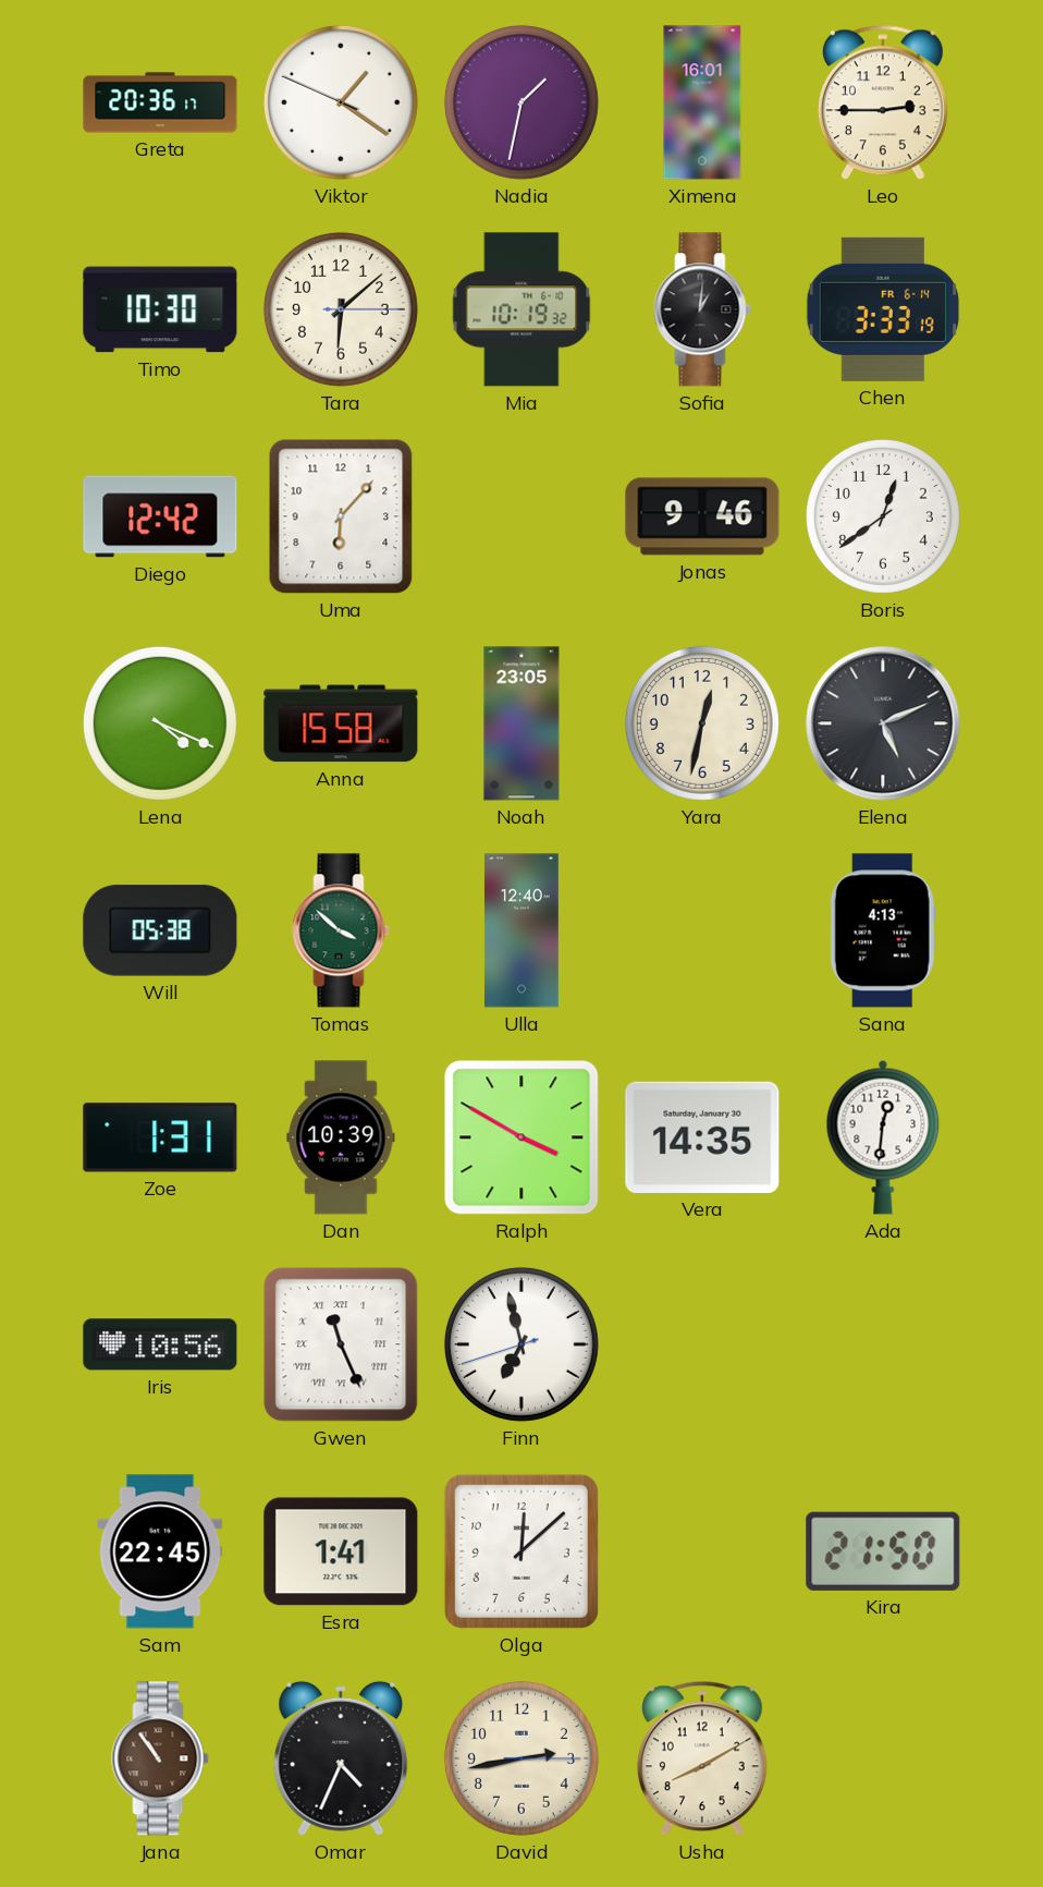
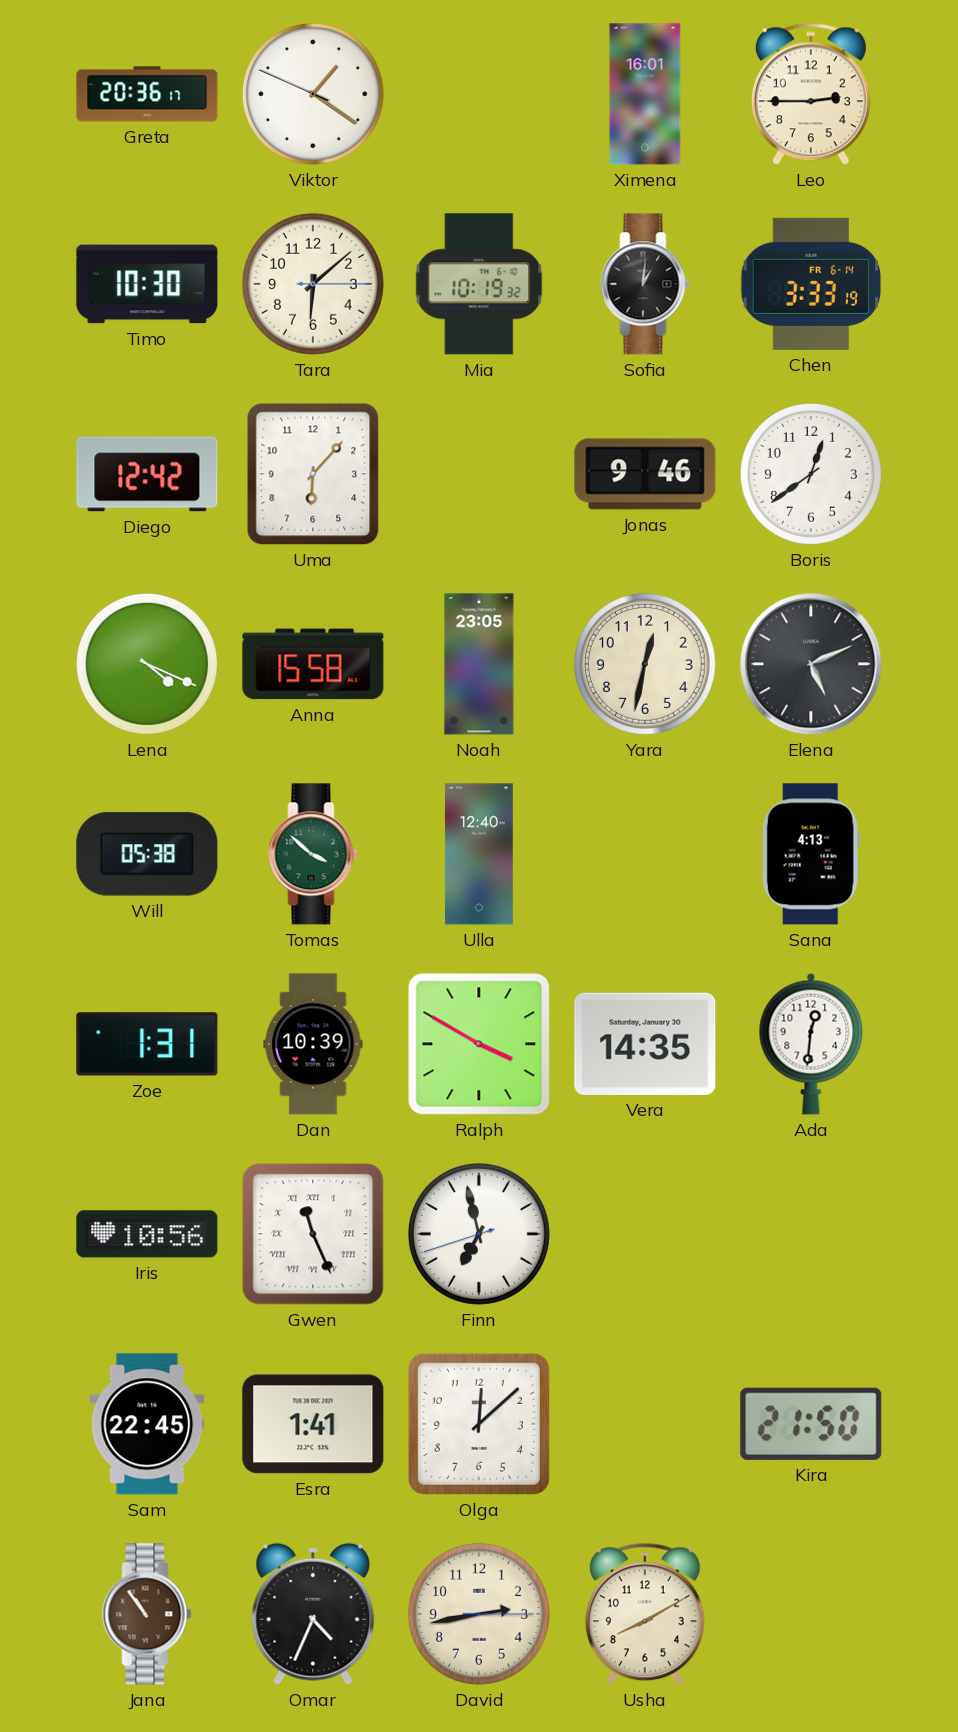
Nadia: 1:32 -> none
